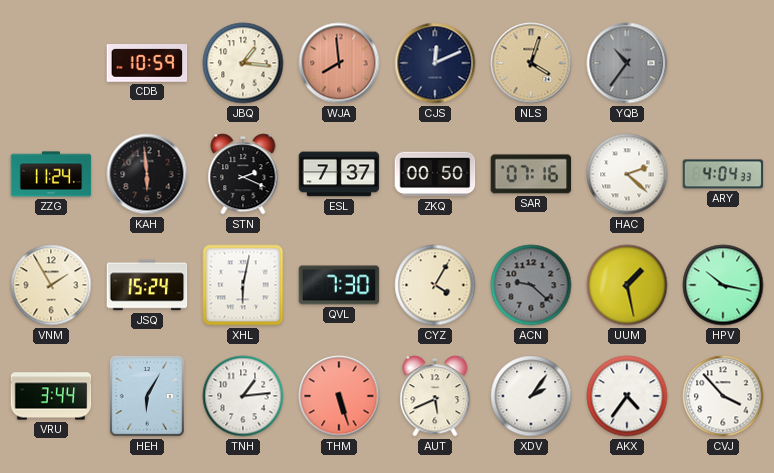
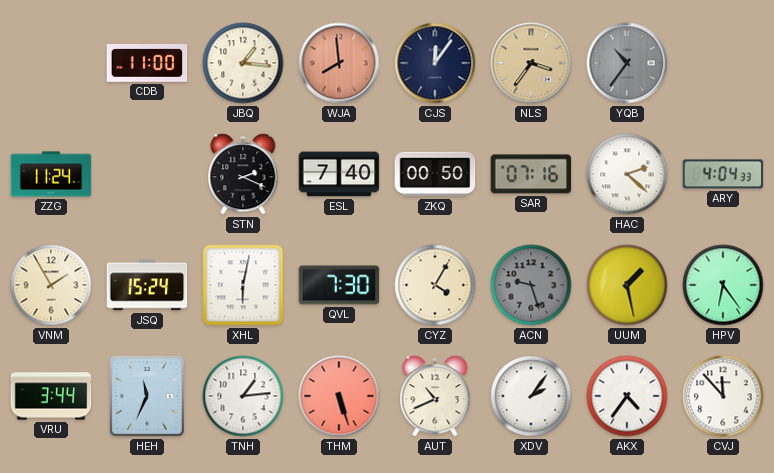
CDB: 10:59 -> 11:00
CJS: 12:11 -> 12:06
NLS: 4:03 -> 3:36
KAH: 5:59 -> none
ESL: 7:37 -> 7:40
ACN: 9:22 -> 9:27
HPV: 10:17 -> 6:24
HEH: 6:05 -> 11:34
AUT: 5:41 -> 10:41
CVJ: 3:53 -> 11:53
